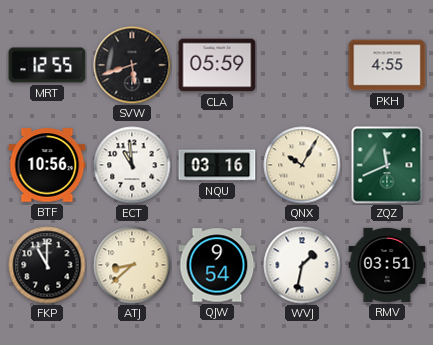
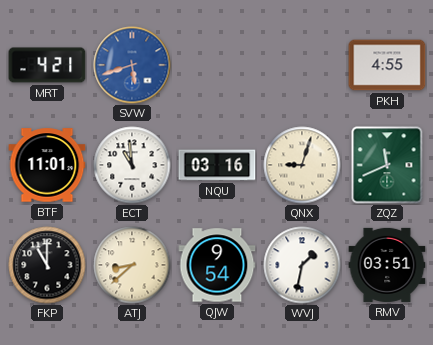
MRT: 12:55 -> 4:21
SVW dial: black -> blue
CLA: 05:59 -> none
BTF: 10:56 -> 11:01
QNX: 10:05 -> 9:03
